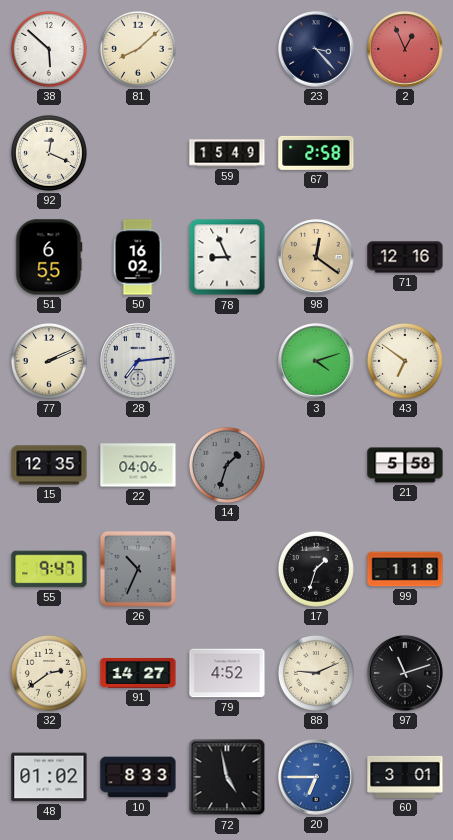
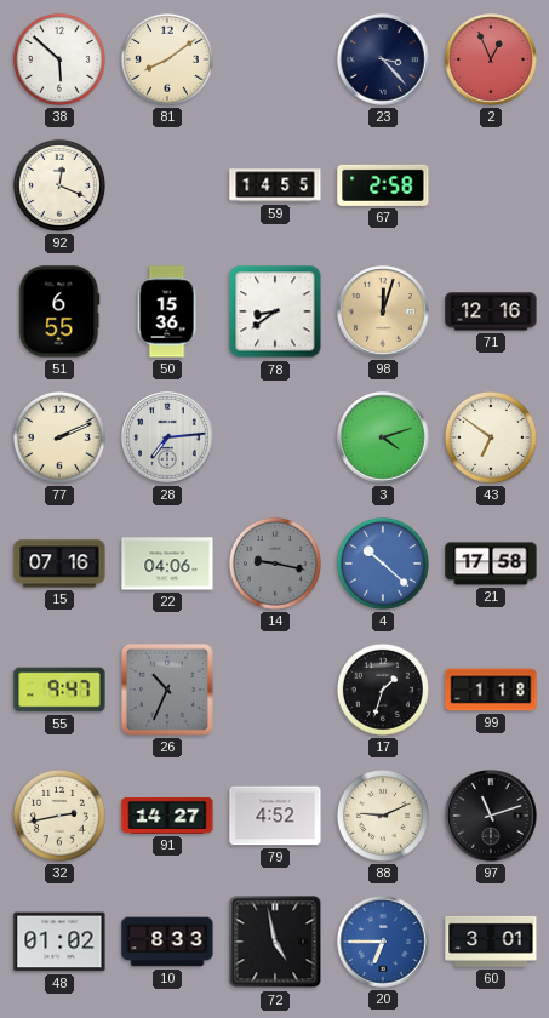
81: 8:08 -> 8:09
59: 15:49 -> 14:55
50: 16:02 -> 15:36
78: 8:56 -> 8:39
98: 12:21 -> 12:03
15: 12:35 -> 07:16
14: 1:33 -> 9:17
4: none -> 10:22
21: 5:58 -> 17:58
32: 2:39 -> 2:43
